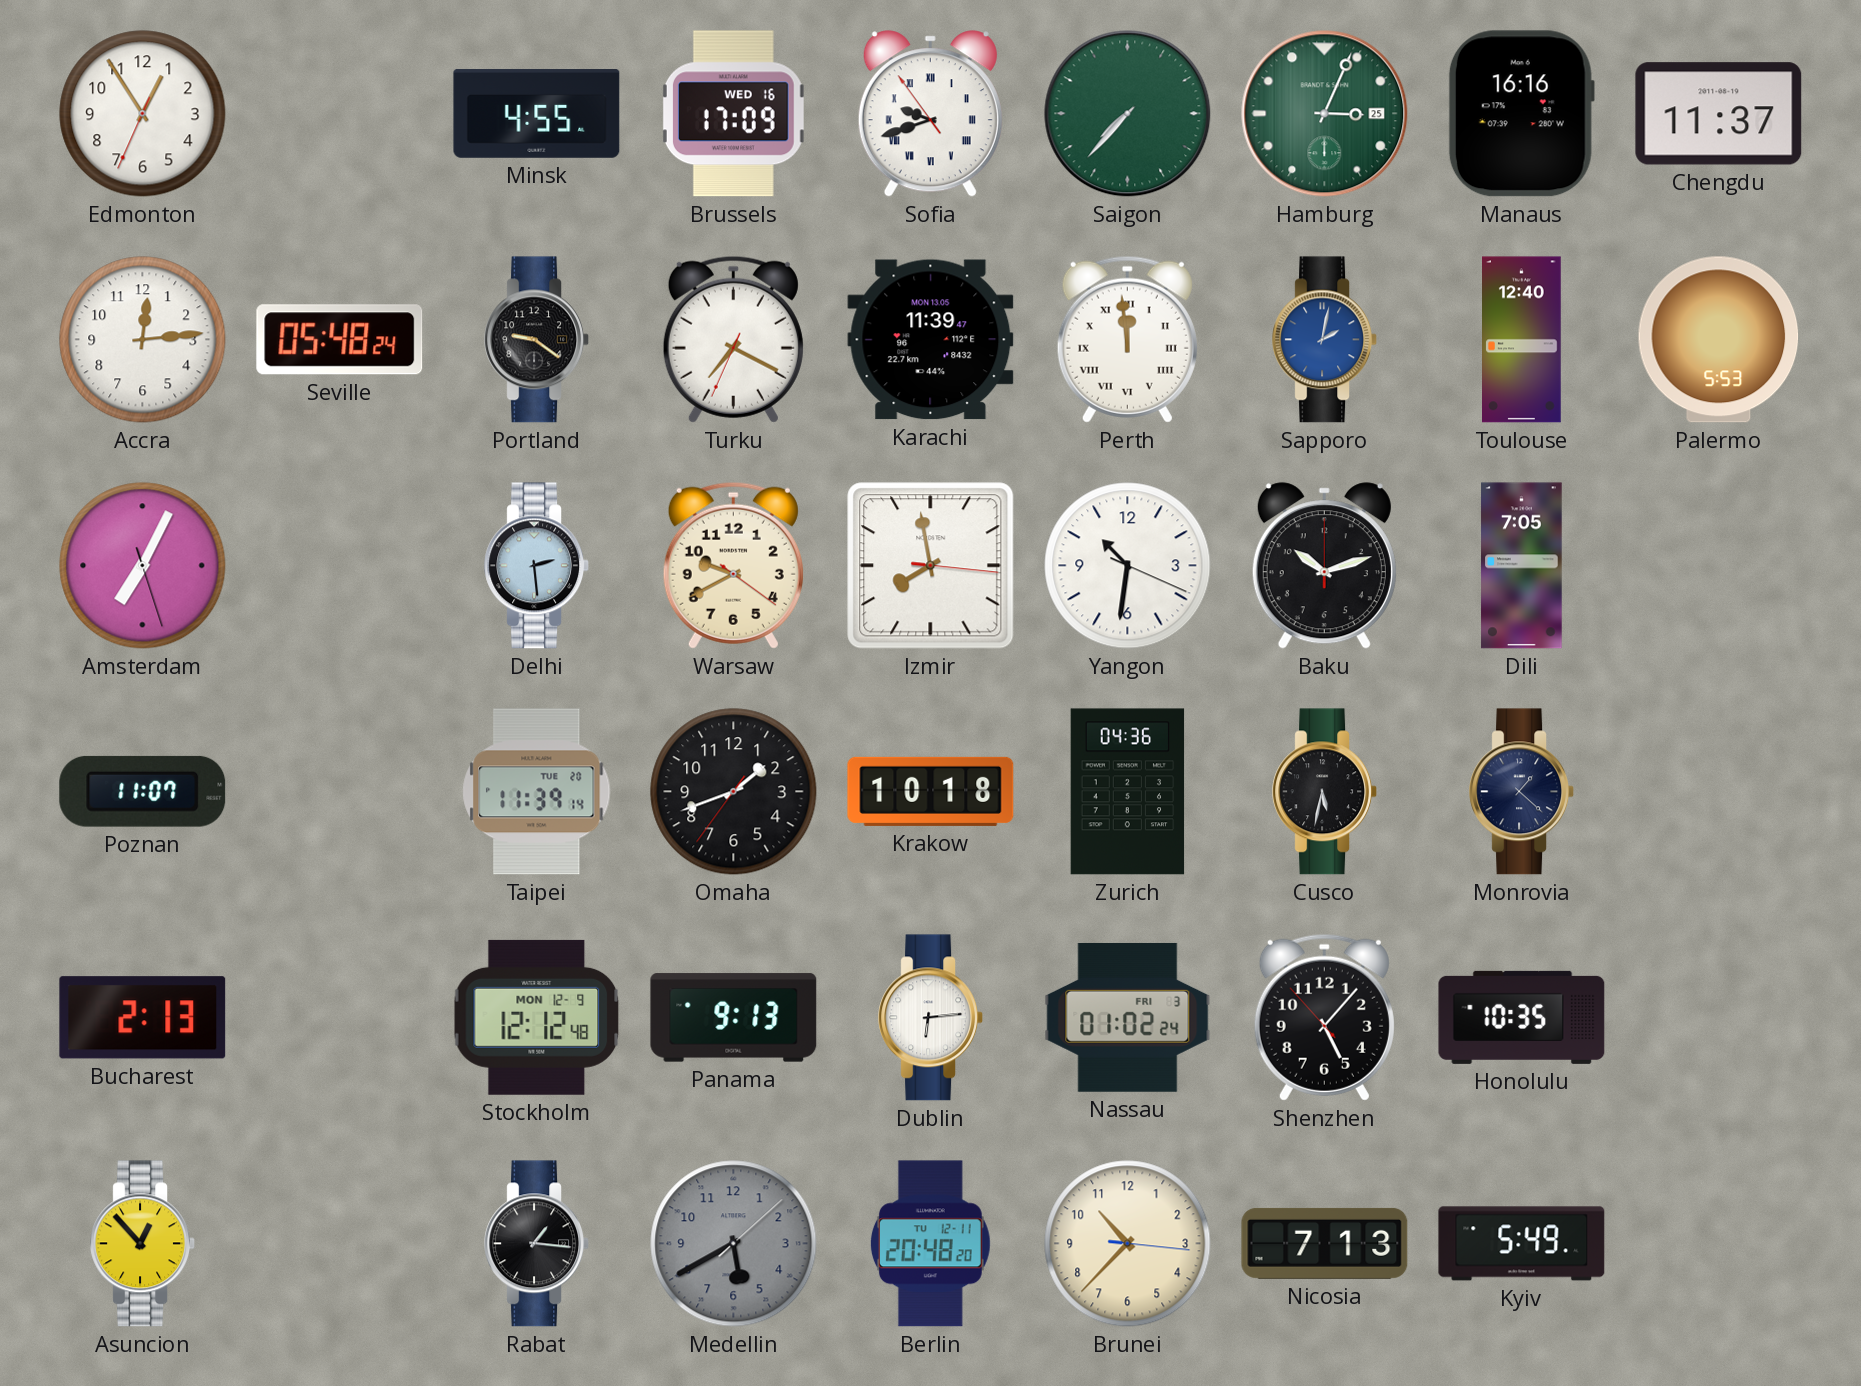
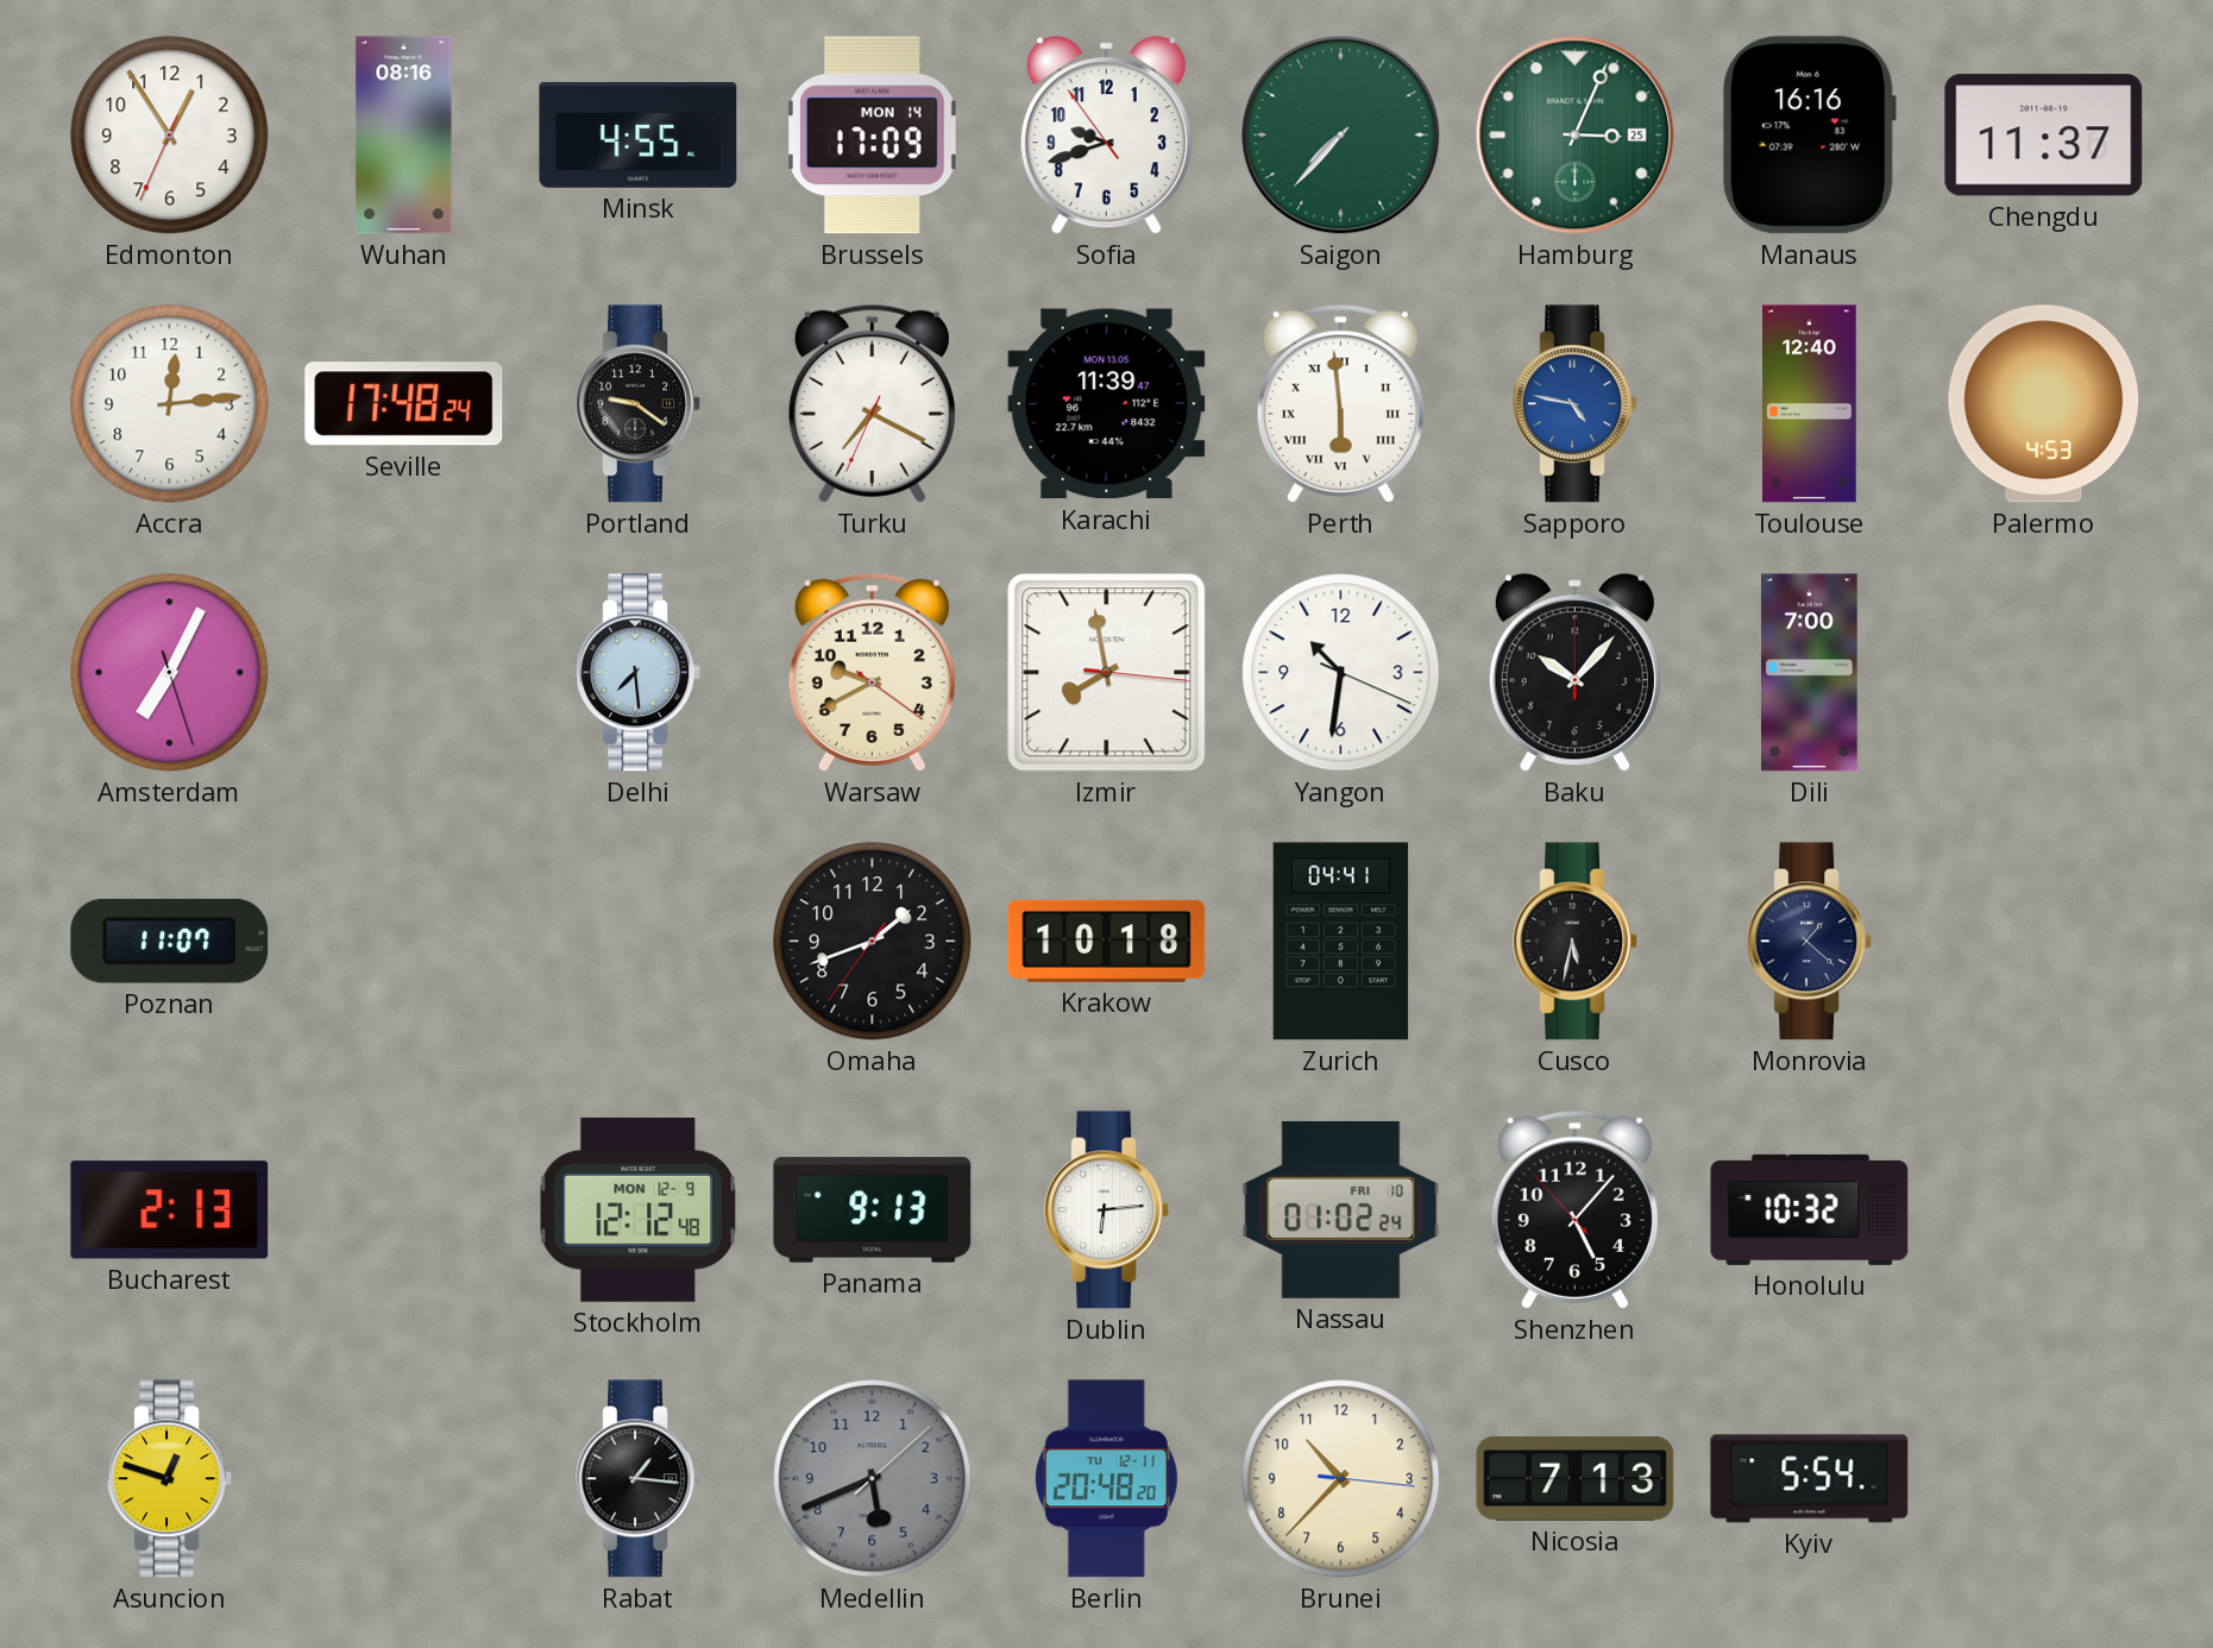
Wuhan: none -> 08:16
Brussels date: WED 16 -> MON 14
Sofia numerals: Roman -> Arabic
Seville: 05:48 -> 17:48
Perth: 11:59 -> 5:59
Sapporo: 2:02 -> 4:47
Palermo: 5:53 -> 4:53
Delhi: 2:29 -> 7:29
Baku: 10:12 -> 10:07
Dili: 7:05 -> 7:00
Taipei: 11:39 -> none
Zurich: 04:36 -> 04:41
Nassau date: FRI 3 -> FRI 10
Honolulu: 10:35 -> 10:32
Asuncion: 12:53 -> 12:48
Medellin: 5:40 -> 5:41
Kyiv: 5:49 -> 5:54
